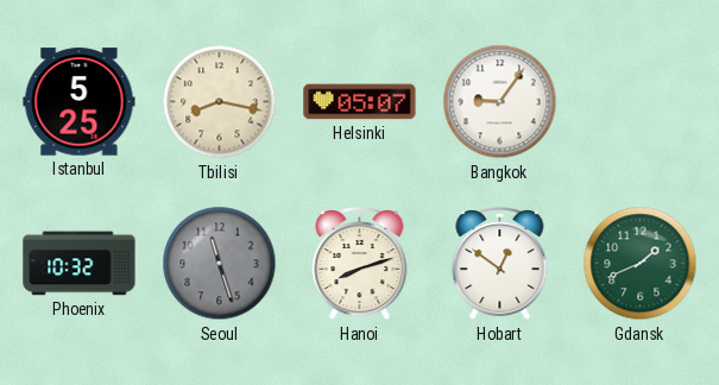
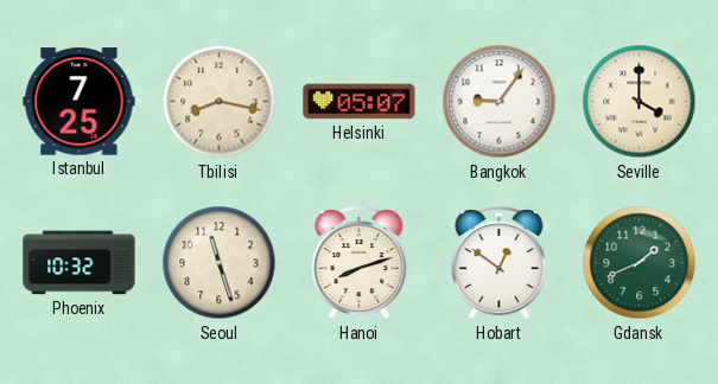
Istanbul: 5:25 -> 7:25
Seville: none -> 4:00
Seoul dial: grey -> cream
